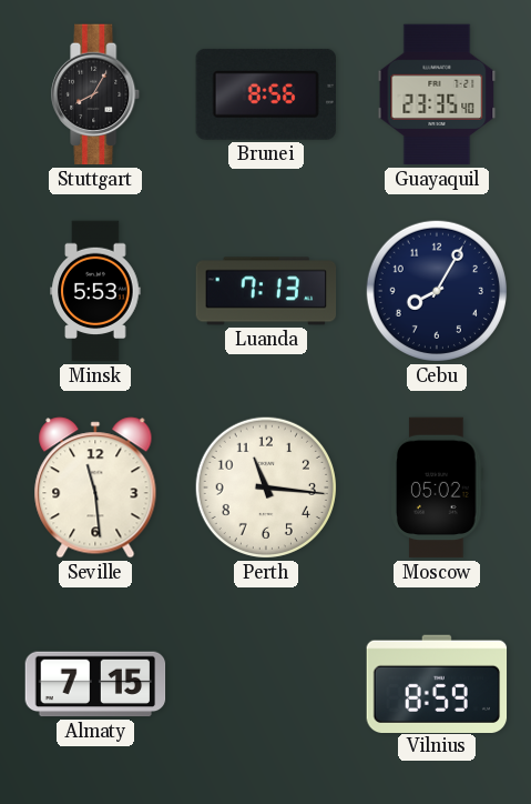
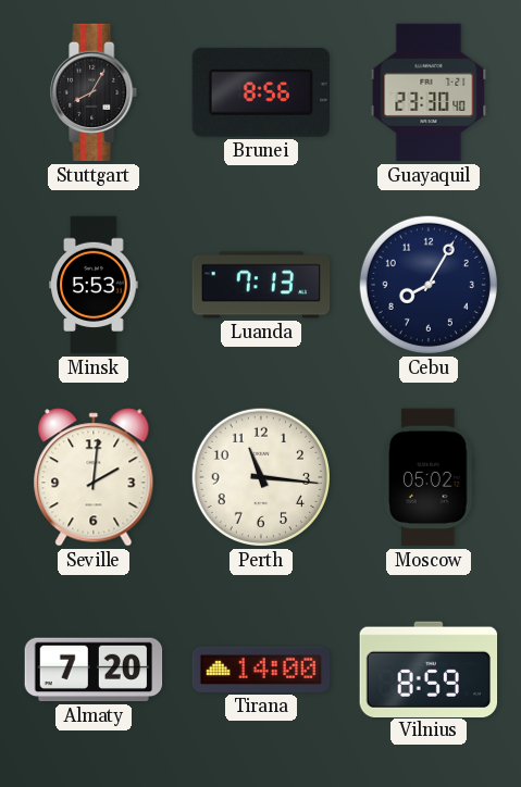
Guayaquil: 23:35 -> 23:30
Seville: 11:29 -> 2:01
Almaty: 7:15 -> 7:20
Tirana: none -> 14:00
